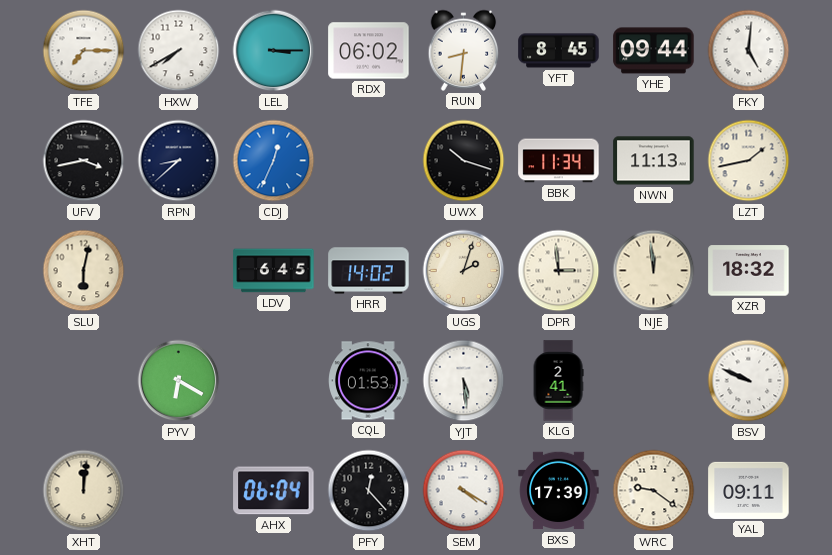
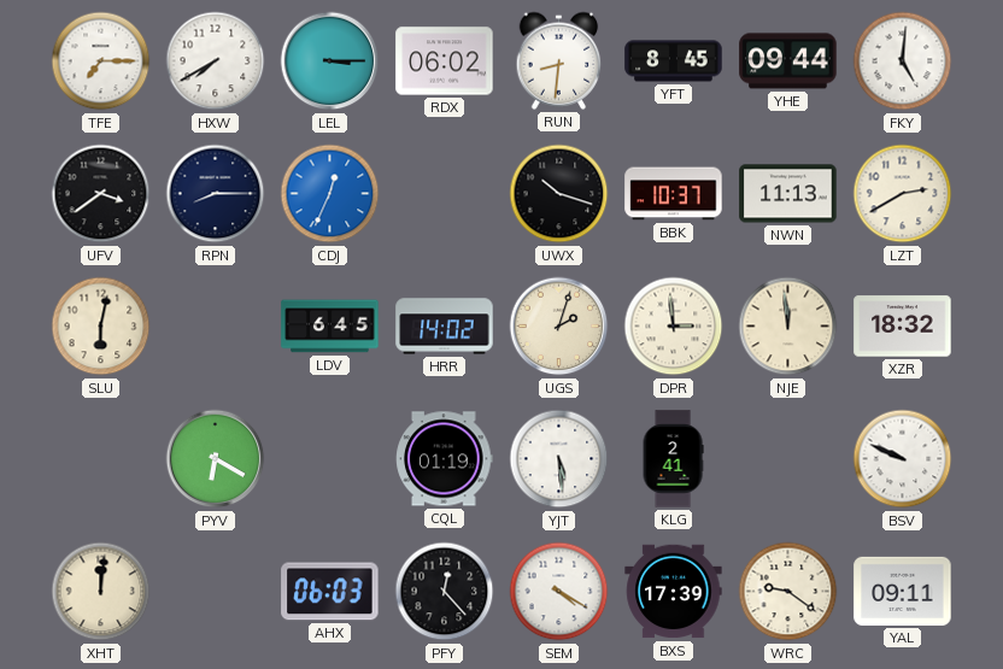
UFV: 3:43 -> 3:39
RPN: 8:38 -> 8:15
BBK: 11:34 -> 10:37
LZT: 1:43 -> 2:40
CQL: 01:53 -> 01:19
AHX: 06:04 -> 06:03
